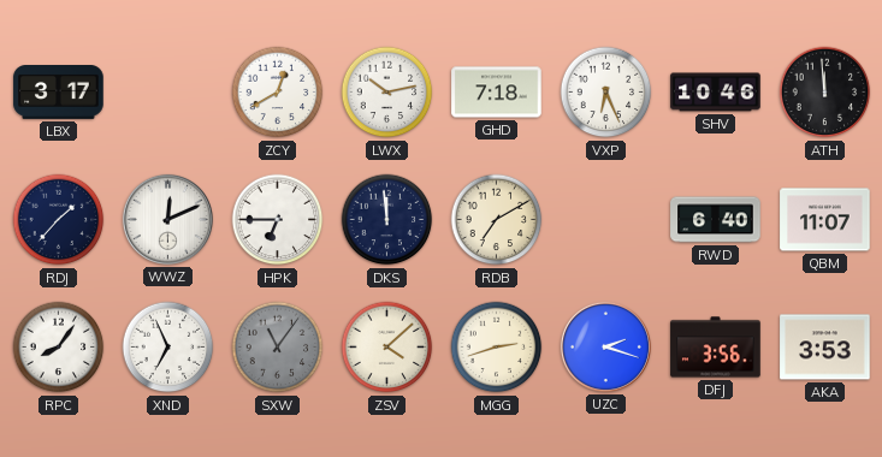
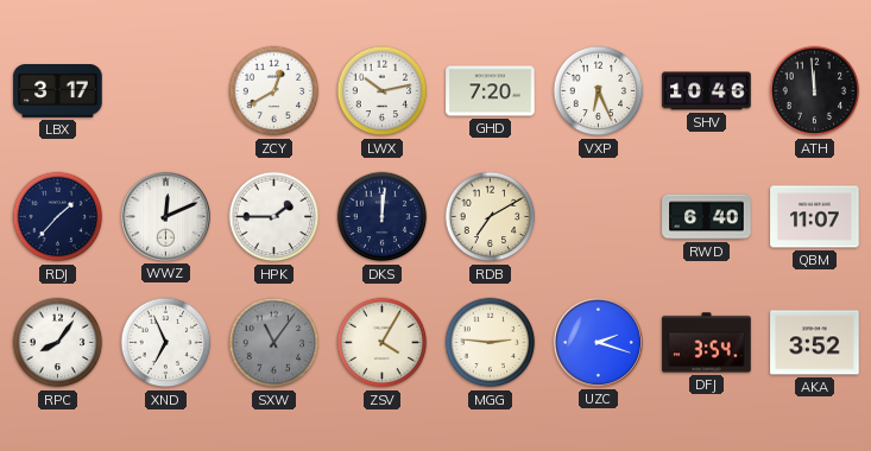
GHD: 7:18 -> 7:20
HPK: 6:45 -> 1:45
DKS: 11:59 -> 12:01
ZSV: 4:08 -> 4:05
MGG: 2:42 -> 2:46
DFJ: 3:56 -> 3:54
AKA: 3:53 -> 3:52
